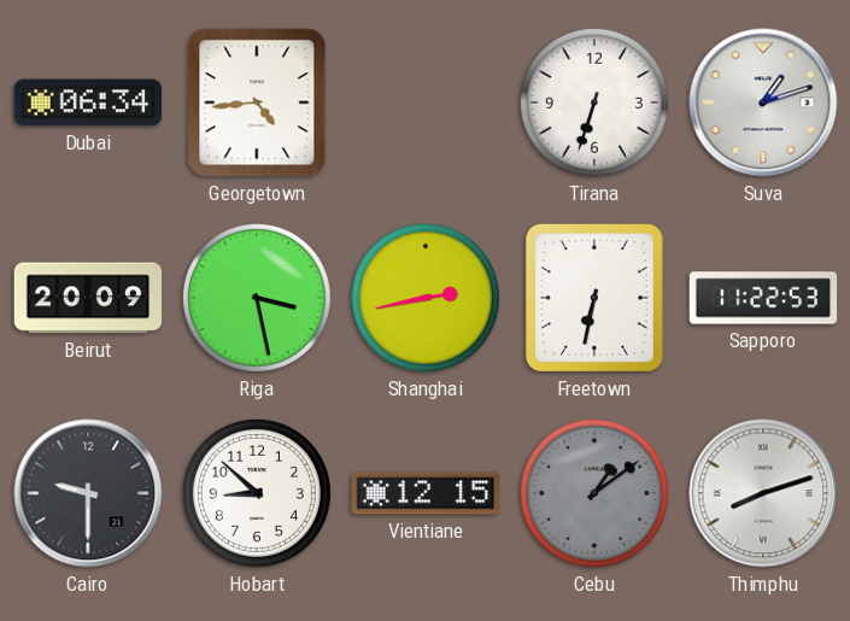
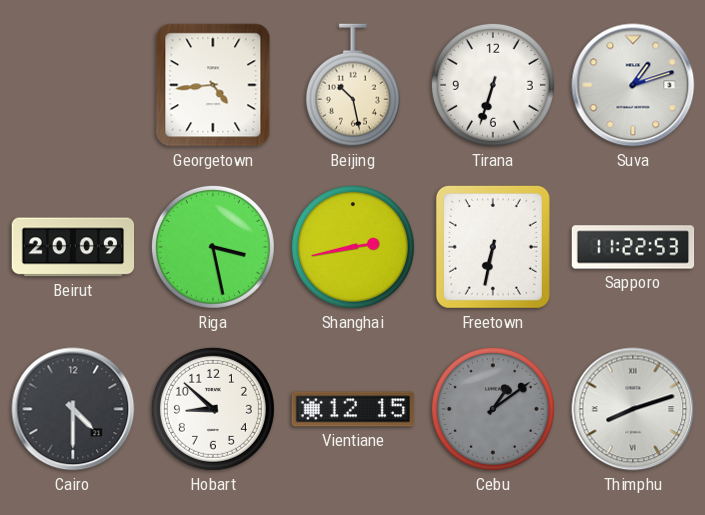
Dubai: 06:34 -> none
Beijing: none -> 10:28
Cairo: 9:30 -> 4:30
